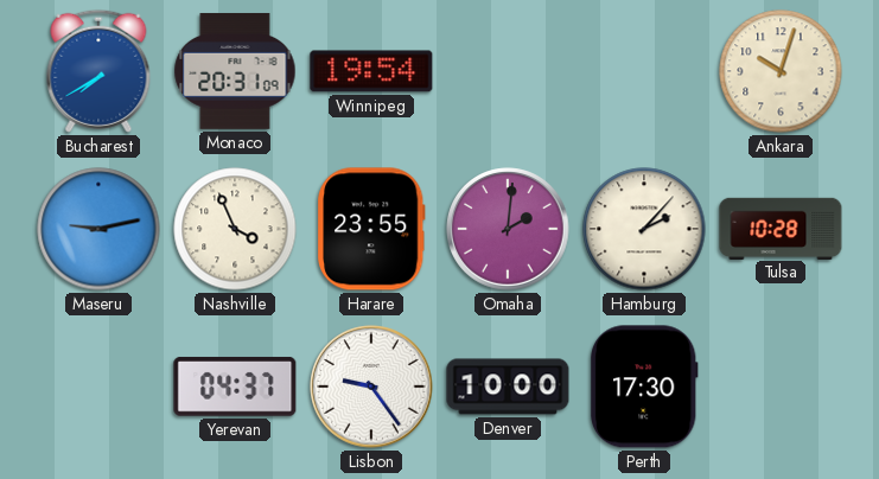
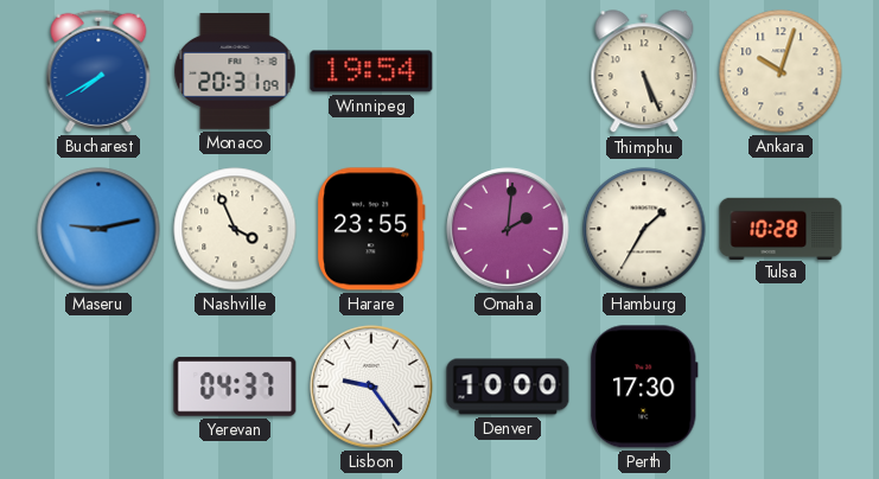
Thimphu: none -> 5:26
Hamburg: 2:07 -> 1:35
